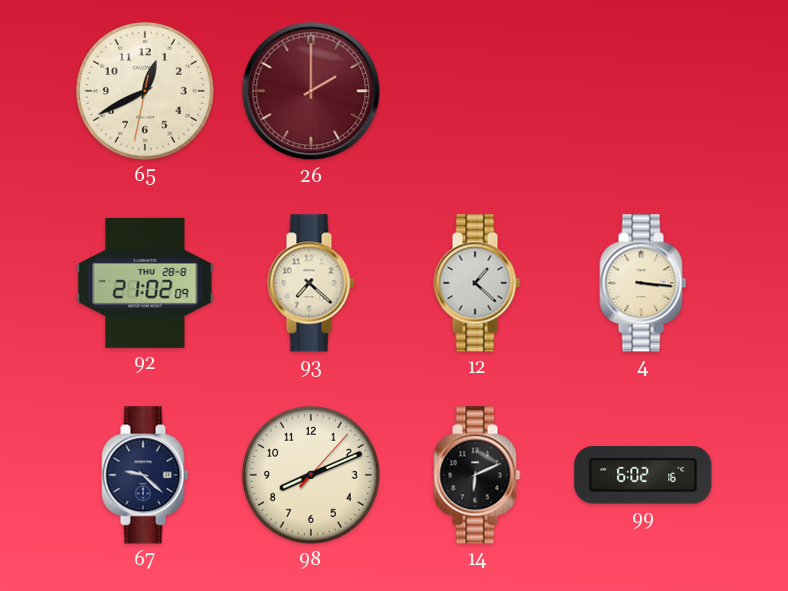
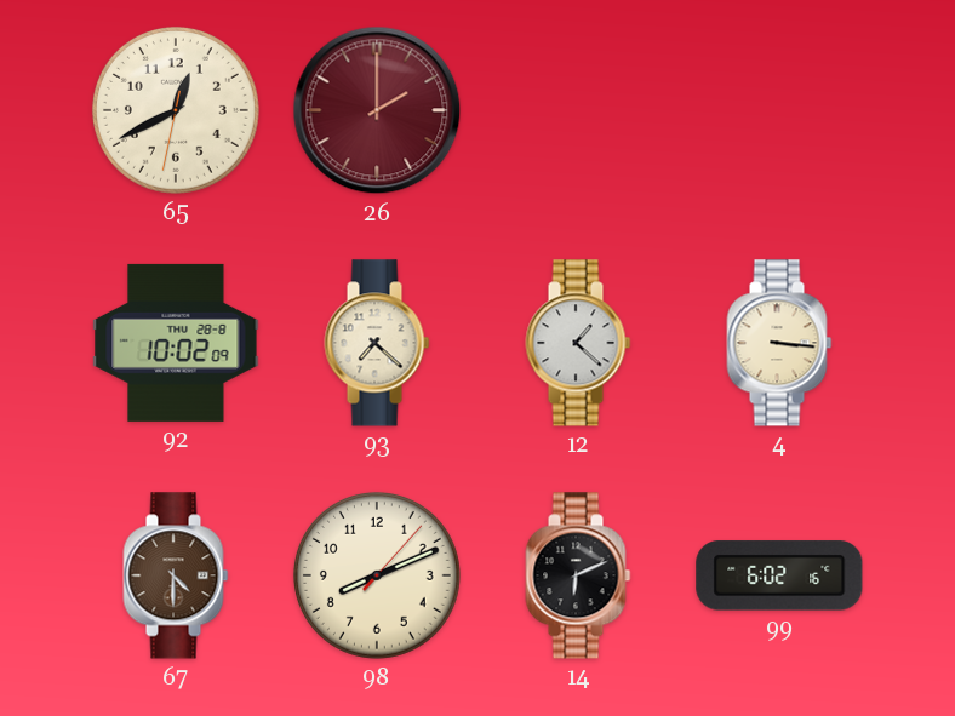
92: 21:02 -> 10:02
67: 9:22 -> 4:30
67 dial: navy -> brown
